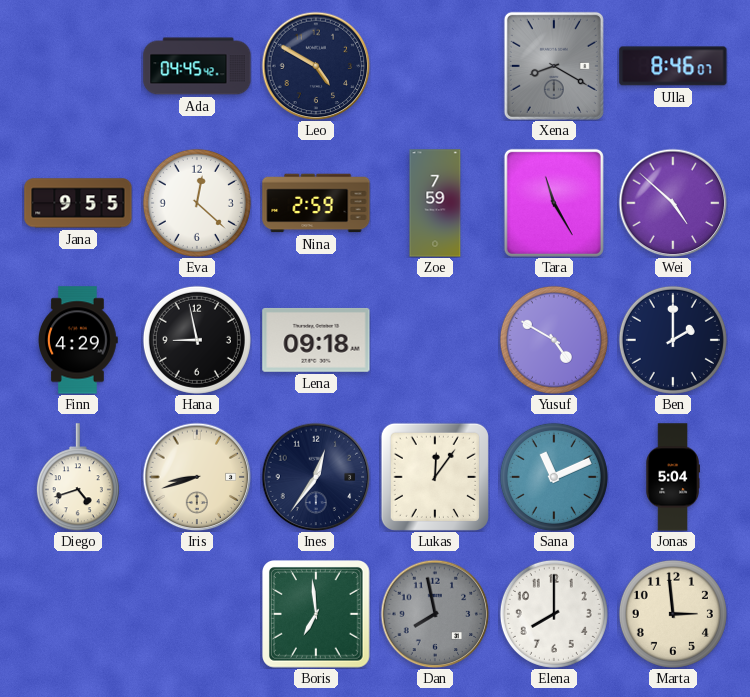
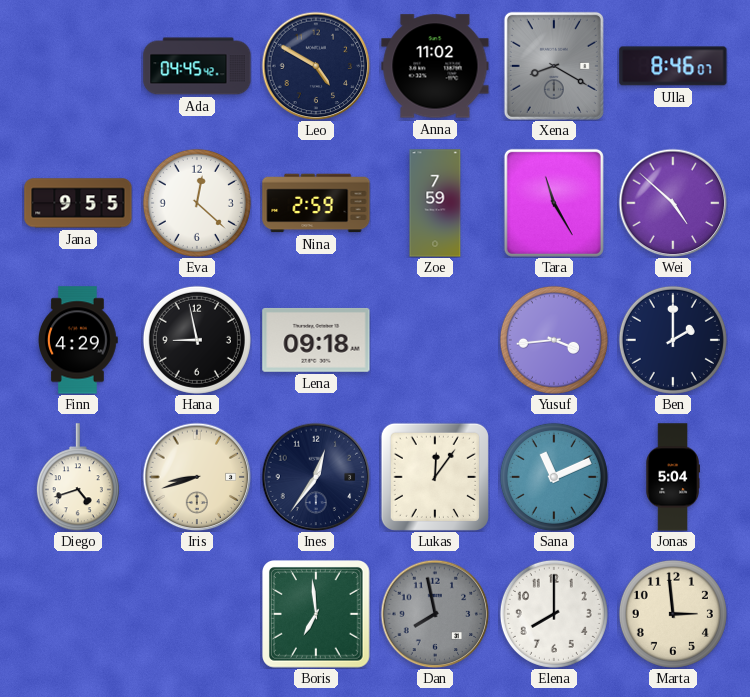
Anna: none -> 11:02
Yusuf: 4:50 -> 3:44
